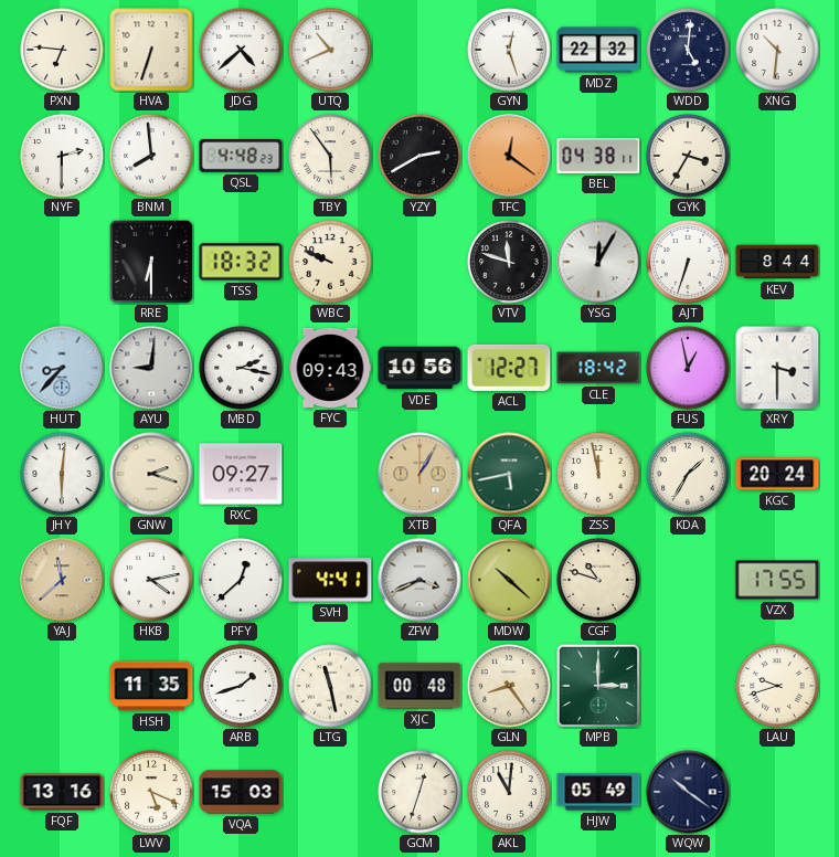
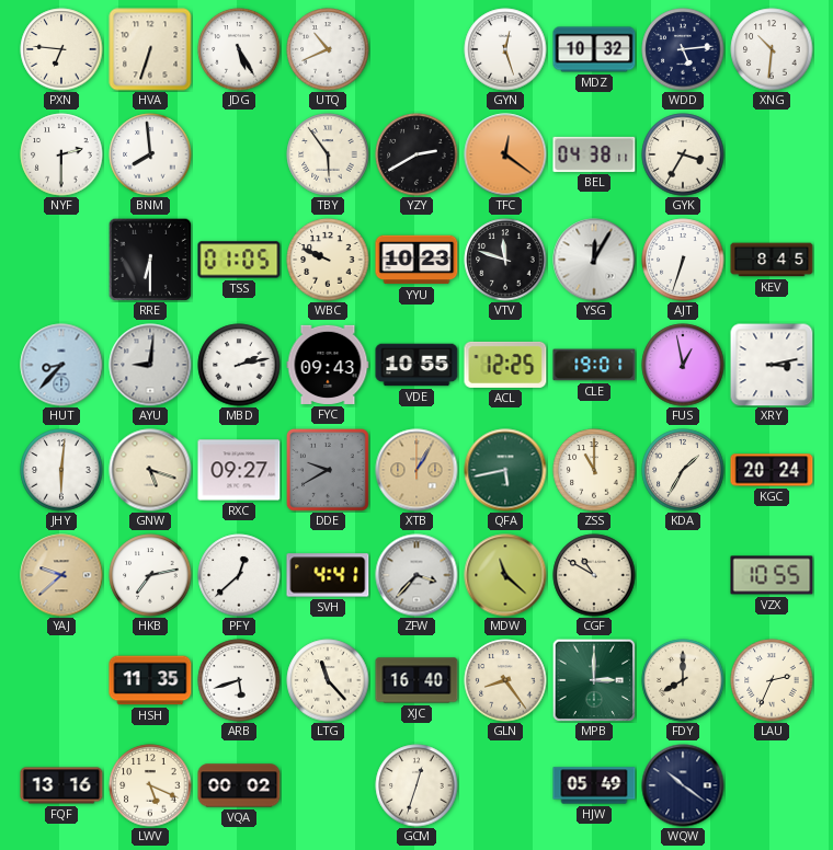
JDG: 4:38 -> 5:25
MDZ: 22:32 -> 10:32
WDD: 5:01 -> 5:14
QSL: 4:48 -> none
TSS: 18:32 -> 01:05
YYU: none -> 10:23
KEV: 8:44 -> 8:45
MBD: 2:17 -> 2:13
VDE: 10:56 -> 10:55
ACL: 12:27 -> 12:25
CLE: 18:42 -> 19:01
XRY: 3:30 -> 3:13
GNW: 2:18 -> 5:18
DDE: none -> 9:40
ZSS: 11:58 -> 11:00
YAJ: 11:38 -> 9:38
HKB: 4:13 -> 7:13
ZFW: 3:41 -> 3:37
MDW: 10:22 -> 11:22
CGF: 10:48 -> 10:50
VZX: 17:55 -> 10:55
ARB: 1:42 -> 5:42
LTG: 11:28 -> 11:23
XJC: 00:48 -> 16:40
FDY: none -> 8:00
LAU: 9:42 -> 2:34
VQA: 15:03 -> 00:02
AKL: 11:01 -> none
